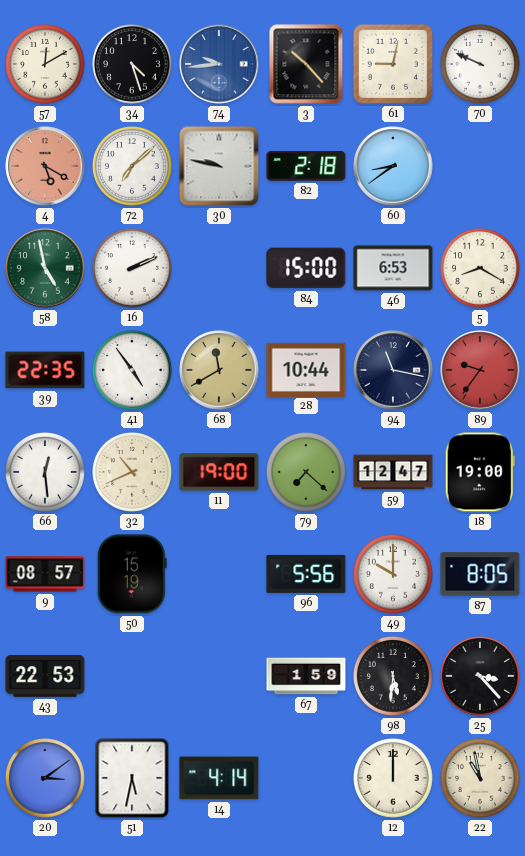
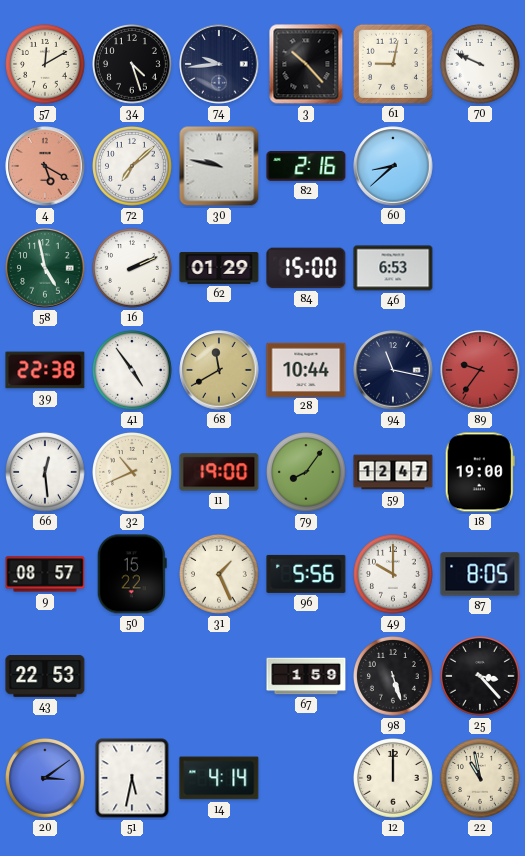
74 dial: blue -> navy
82: 2:18 -> 2:16
60: 8:39 -> 8:38
62: none -> 01:29
5: 8:20 -> none
39: 22:35 -> 22:38
79: 7:22 -> 8:06
50: 15:19 -> 15:22
31: none -> 1:26
98: 5:31 -> 5:27
